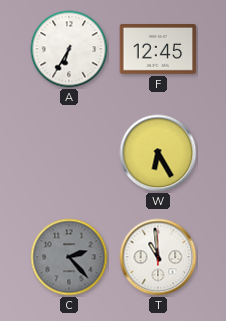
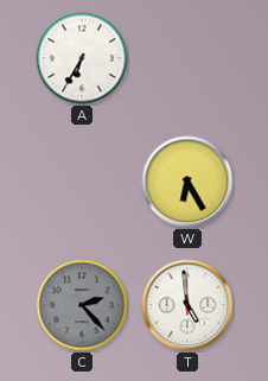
F: 12:45 -> none
T: 10:59 -> 4:59
